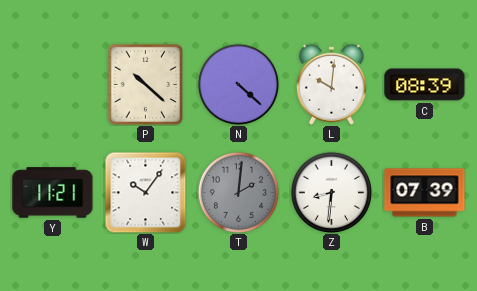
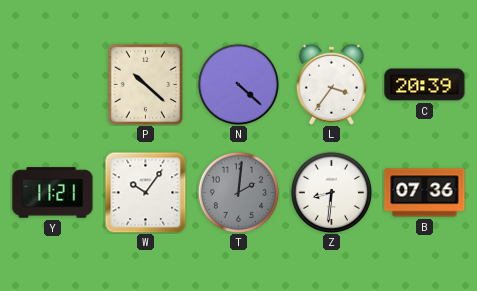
L: 10:01 -> 3:36
C: 08:39 -> 20:39
B: 07:39 -> 07:36
